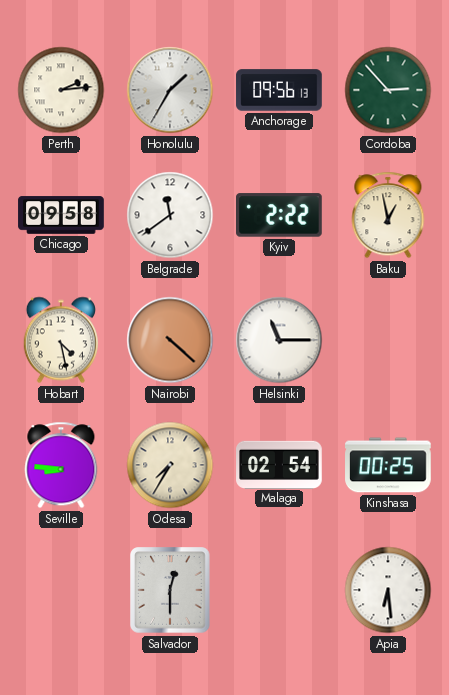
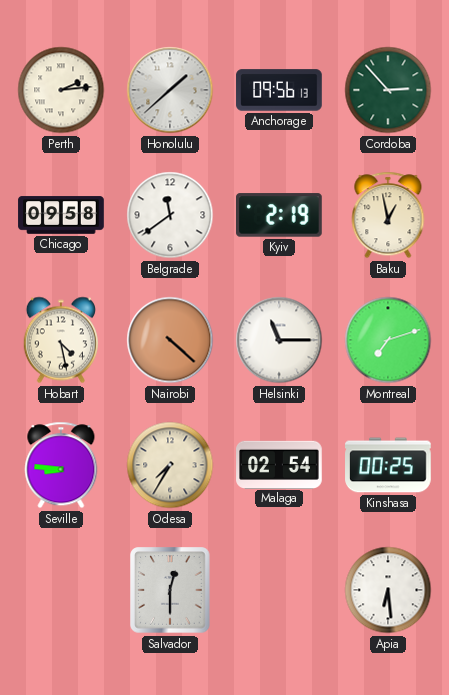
Honolulu: 1:35 -> 1:38
Kyiv: 2:22 -> 2:19
Montreal: none -> 7:12
